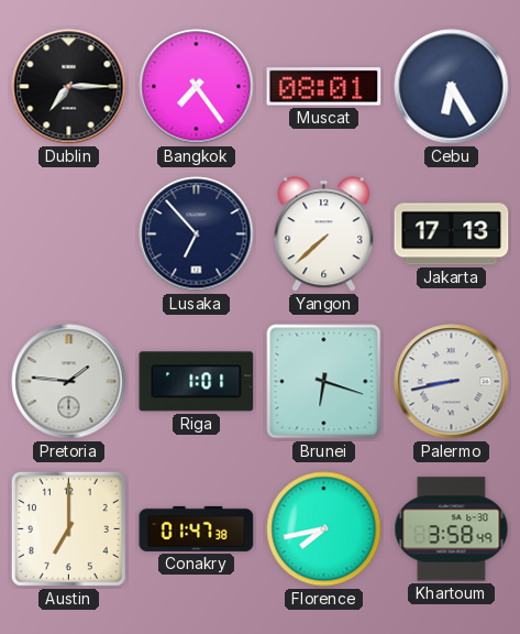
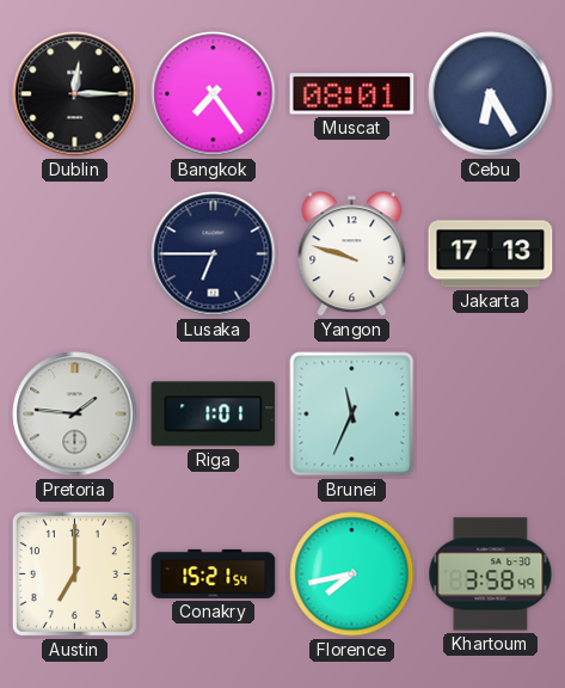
Dublin: 7:15 -> 12:15
Lusaka: 6:53 -> 6:45
Yangon: 7:38 -> 9:48
Brunei: 6:18 -> 11:34
Palermo: 8:43 -> none
Conakry: 01:47 -> 15:21
